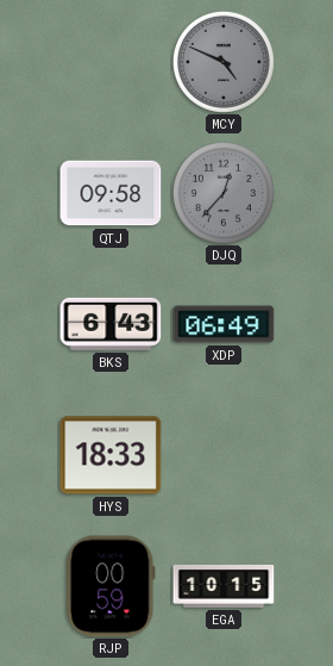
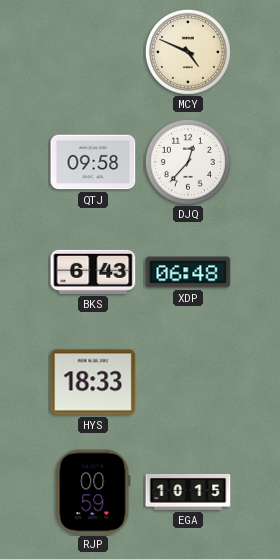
MCY dial: grey -> cream
DJQ dial: grey -> white
XDP: 06:49 -> 06:48
